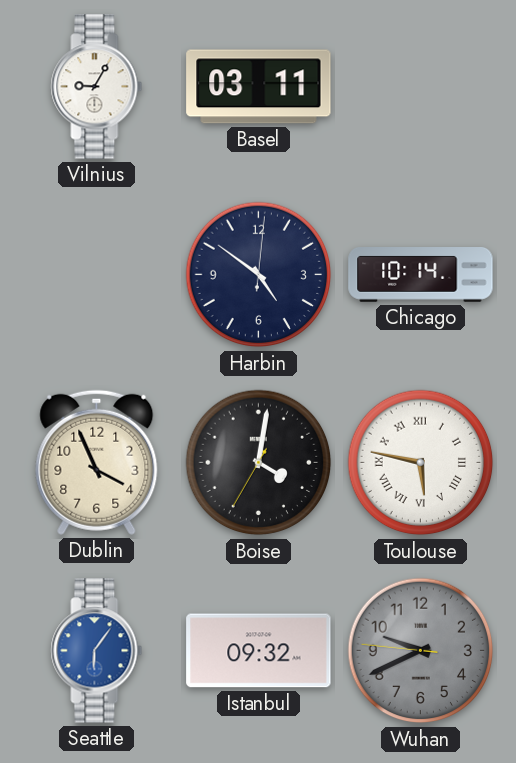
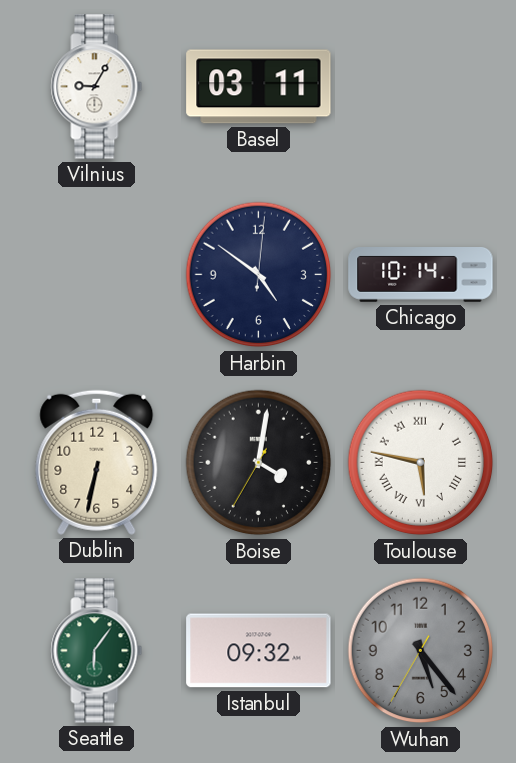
Dublin: 3:56 -> 6:32
Seattle dial: blue -> green
Wuhan: 9:40 -> 5:23
